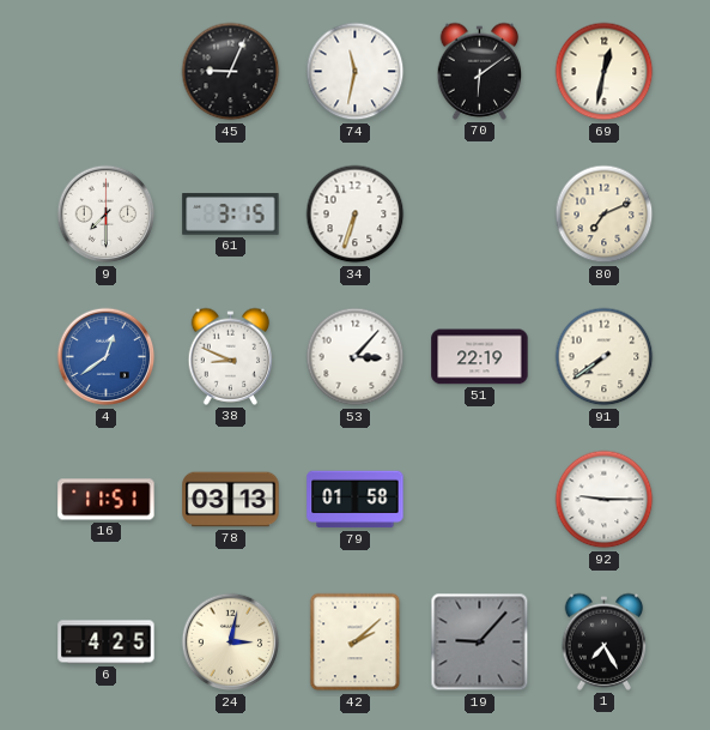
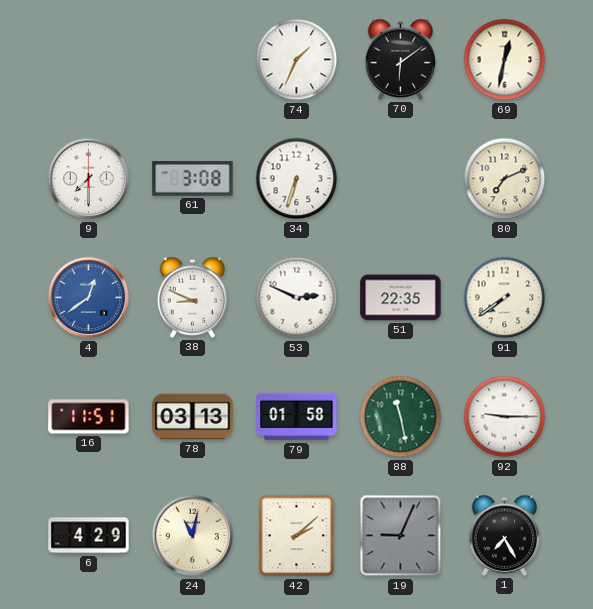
45: 9:04 -> none
74: 11:32 -> 1:34
61: 3:15 -> 3:08
53: 3:07 -> 2:49
51: 22:19 -> 22:35
88: none -> 11:28
6: 4:25 -> 4:29
24: 3:02 -> 11:02
19: 9:07 -> 9:04
